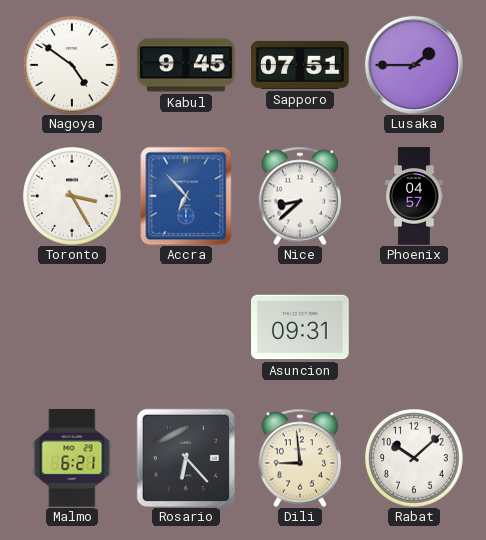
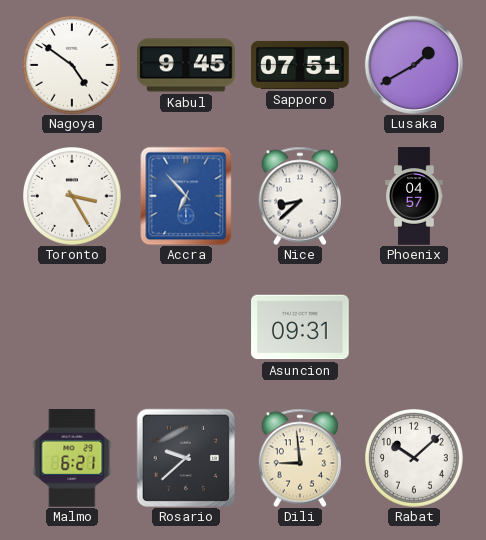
Lusaka: 1:45 -> 1:40
Rosario: 6:23 -> 9:38
